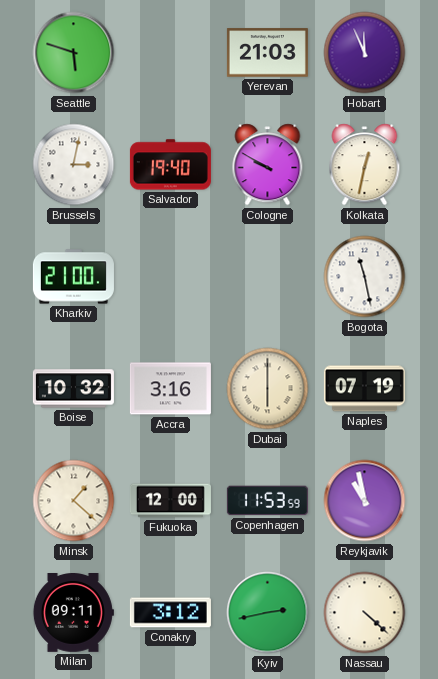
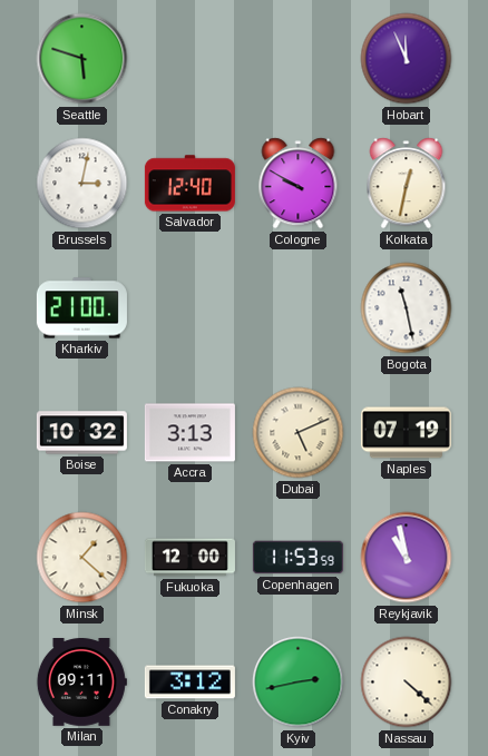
Yerevan: 21:03 -> none
Salvador: 19:40 -> 12:40
Accra: 3:16 -> 3:13
Dubai: 6:00 -> 5:11
